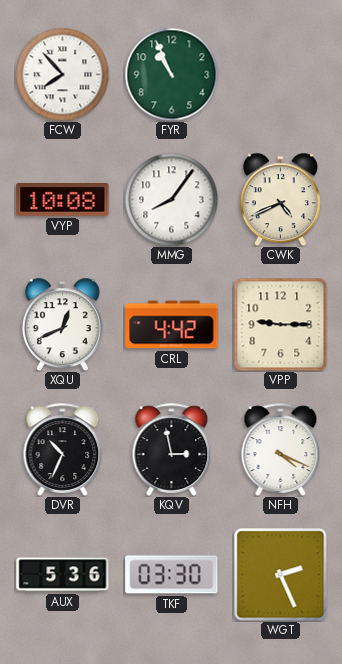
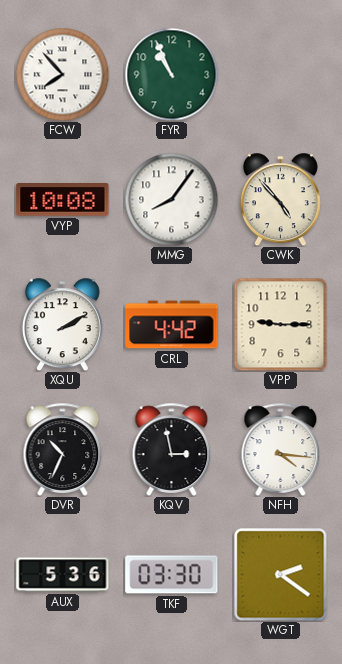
CWK: 4:41 -> 4:53
XQU: 12:41 -> 2:10
NFH: 4:19 -> 4:16
WGT: 2:26 -> 2:21
